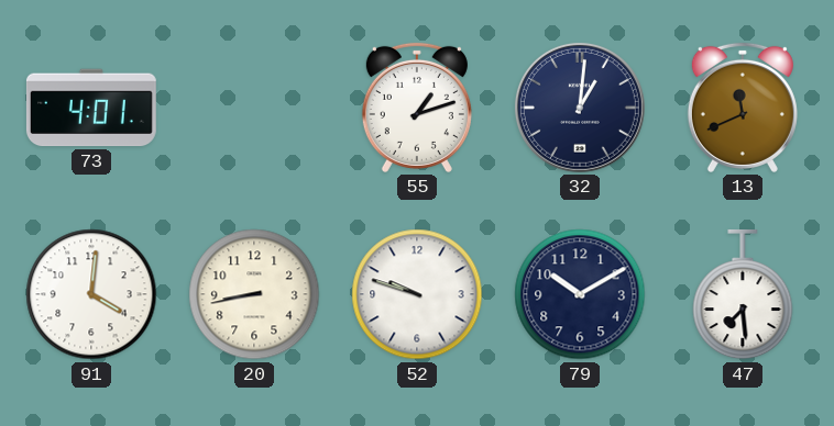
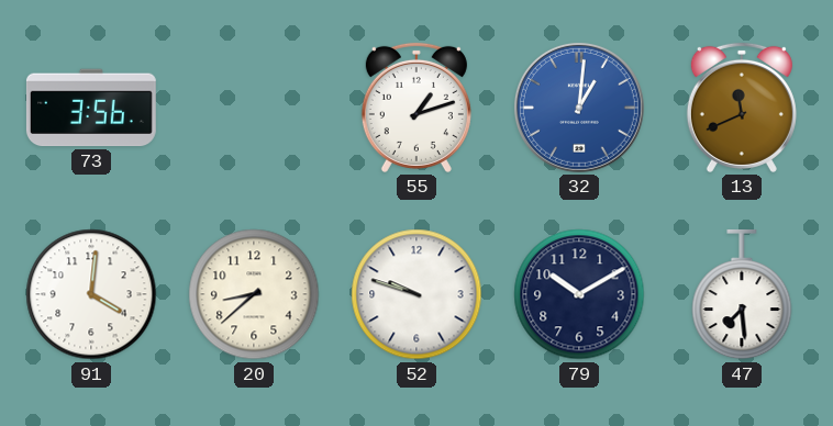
73: 4:01 -> 3:56
32 dial: navy -> blue
20: 8:43 -> 8:38
